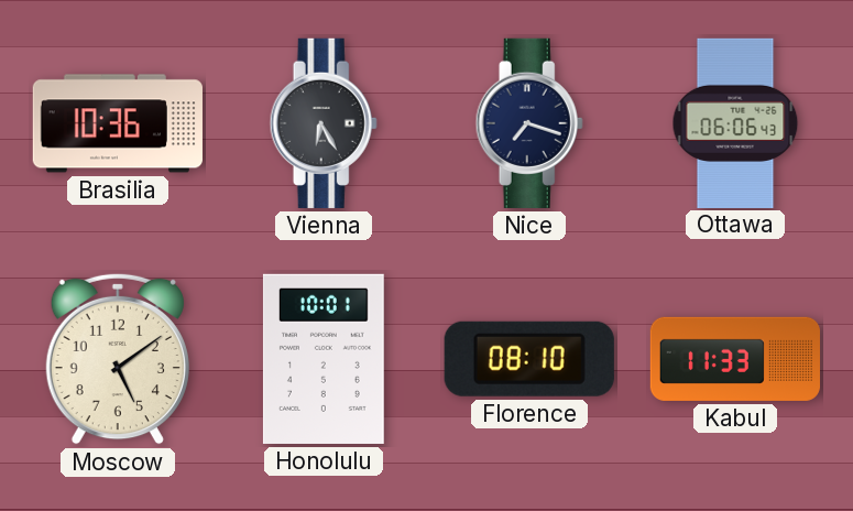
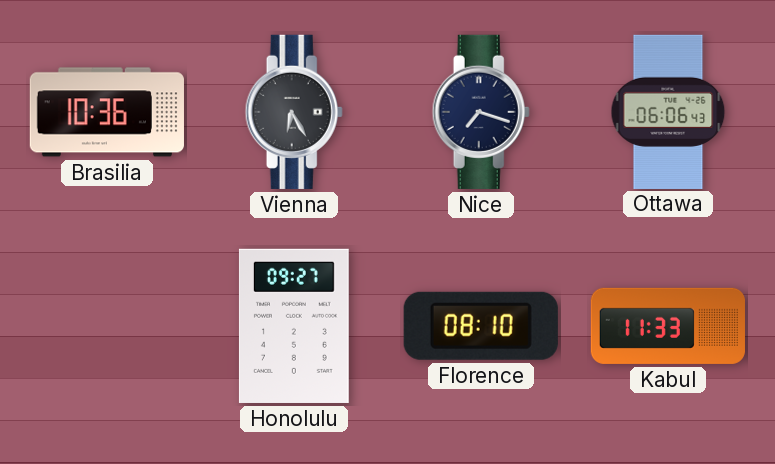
Moscow: 5:09 -> none
Honolulu: 10:01 -> 09:27
